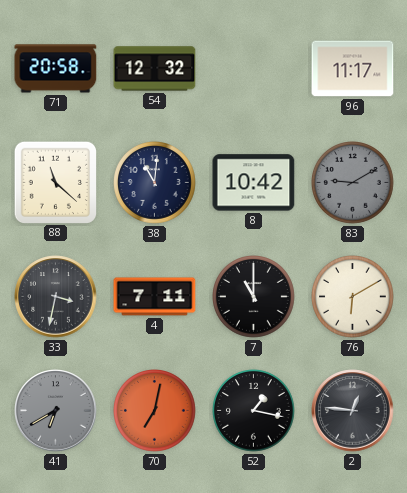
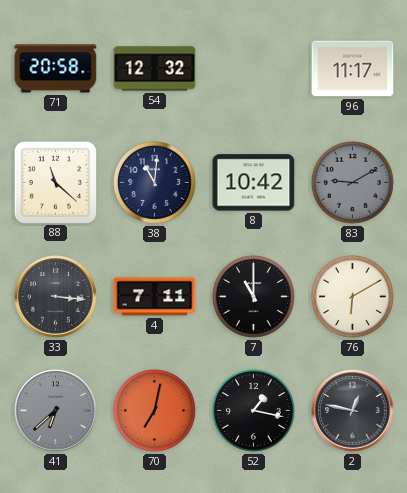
33: 3:32 -> 3:16
41: 6:40 -> 6:38
2: 12:46 -> 12:47
